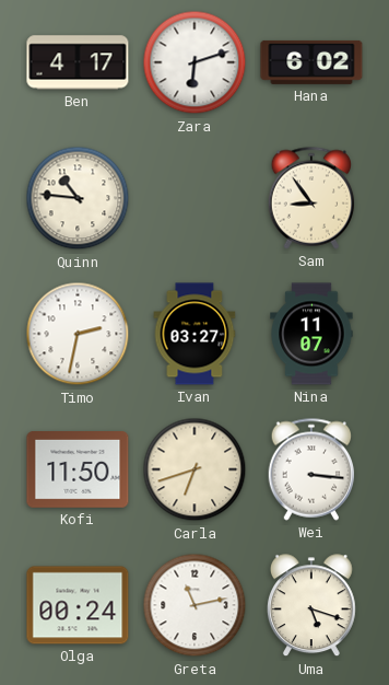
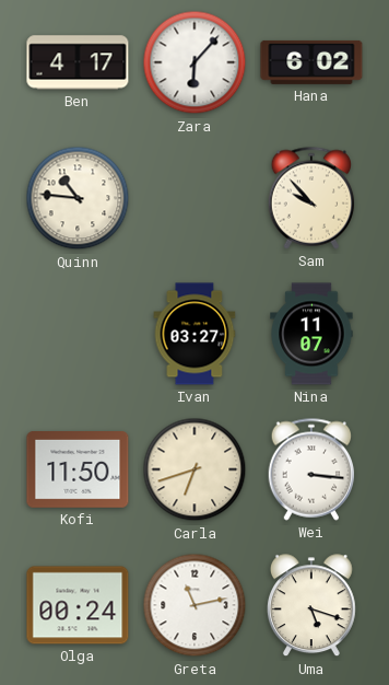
Zara: 6:12 -> 6:07
Sam: 8:54 -> 9:53
Timo: 2:32 -> none
